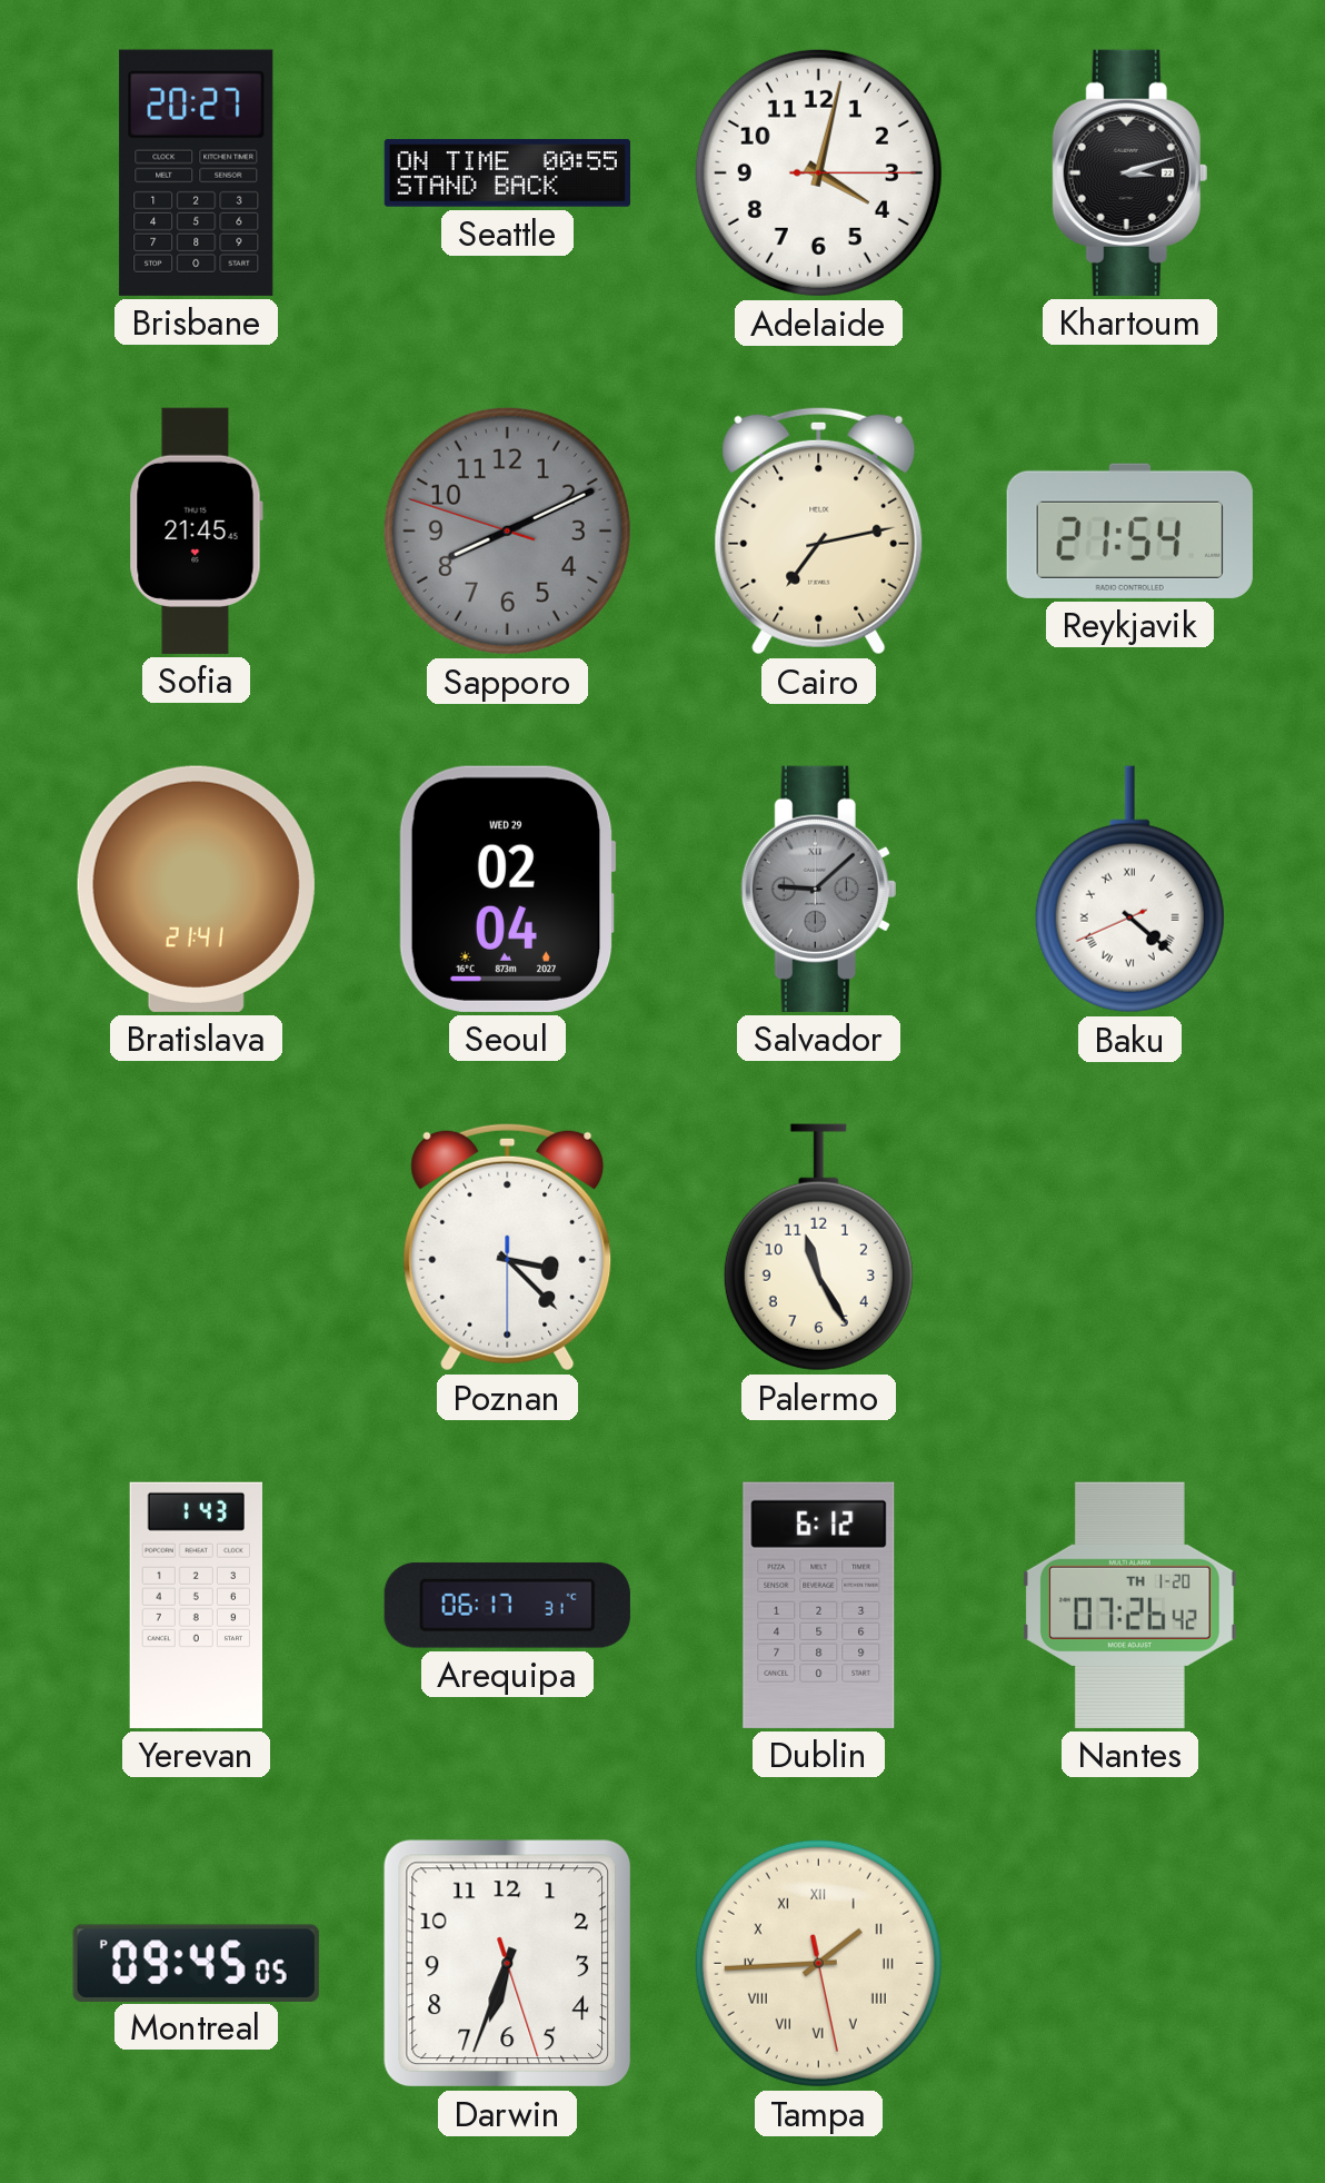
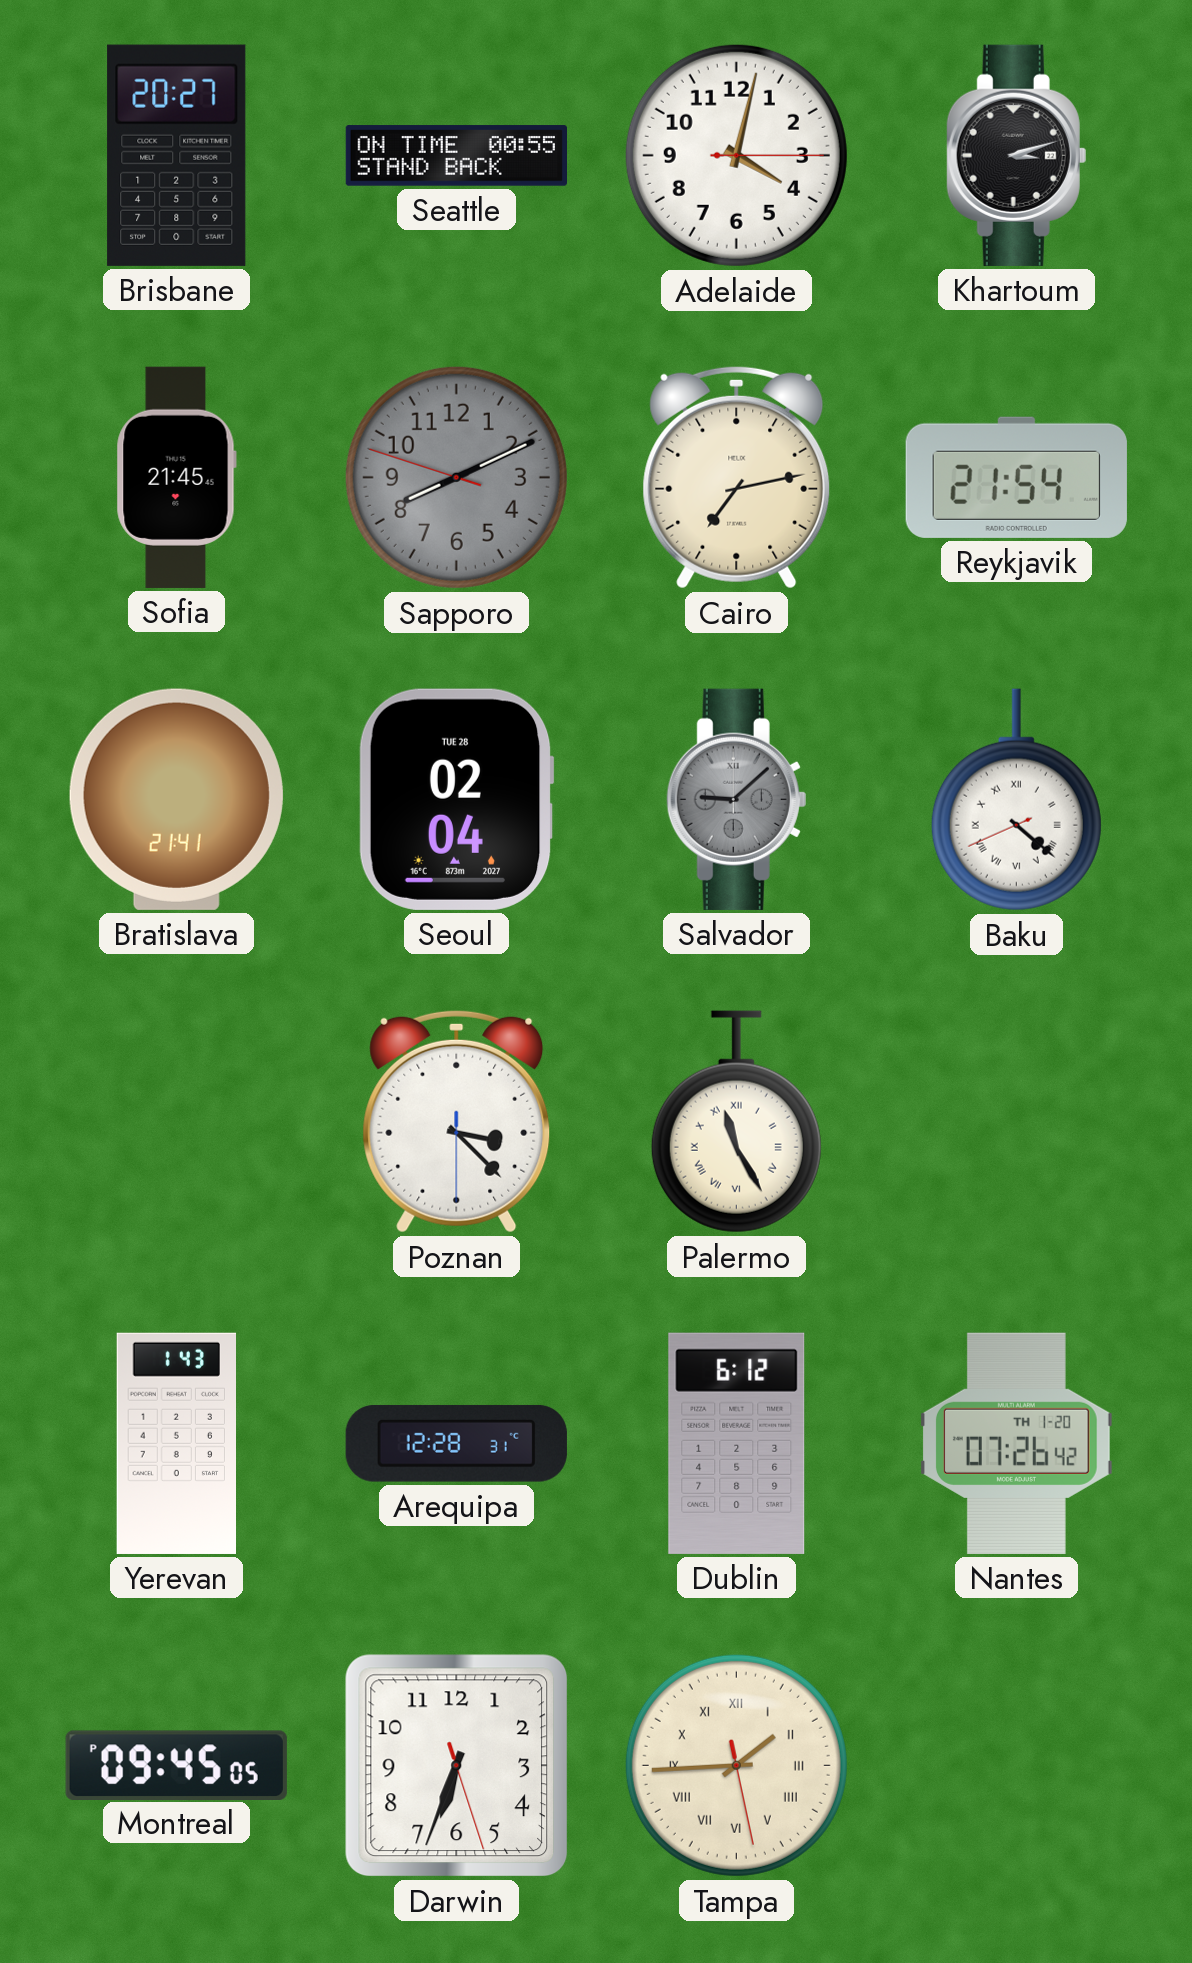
Seoul date: WED 29 -> TUE 28
Palermo numerals: Arabic -> Roman
Arequipa: 06:17 -> 12:28
